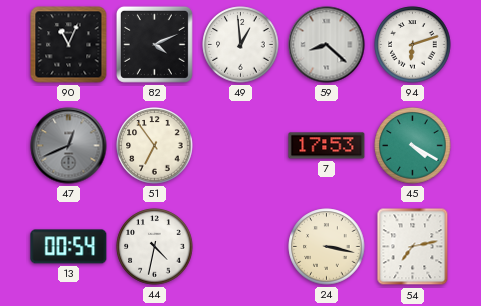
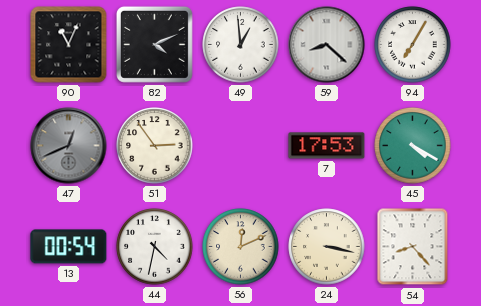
94: 6:12 -> 7:05
51: 6:54 -> 2:54
56: none -> 12:11
54: 7:13 -> 8:23
